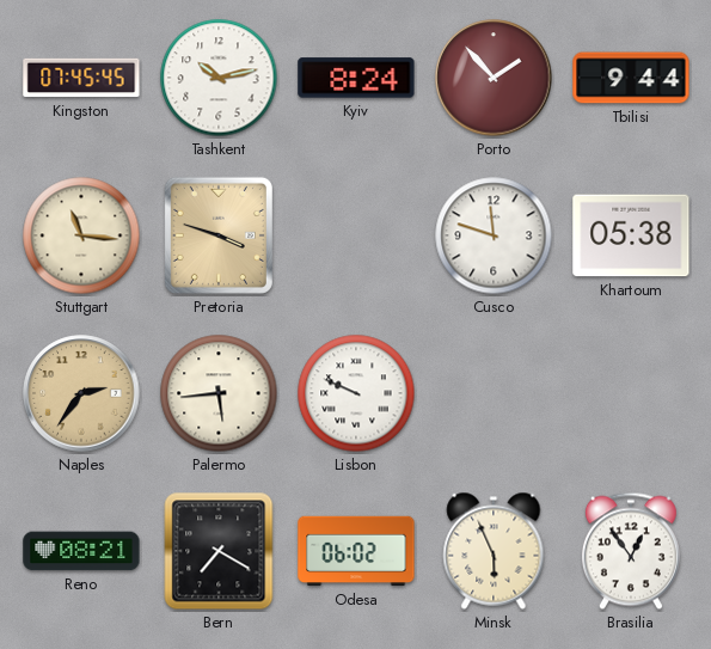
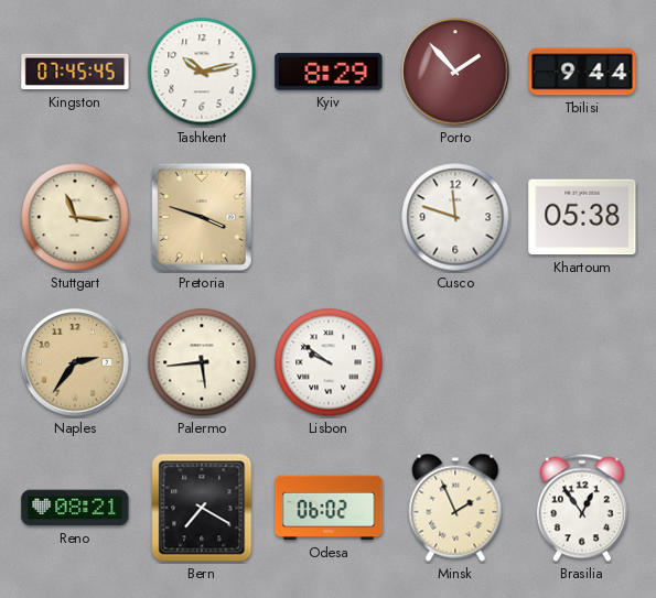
Kyiv: 8:24 -> 8:29
Lisbon: 9:49 -> 9:51
Minsk: 5:56 -> 1:56
